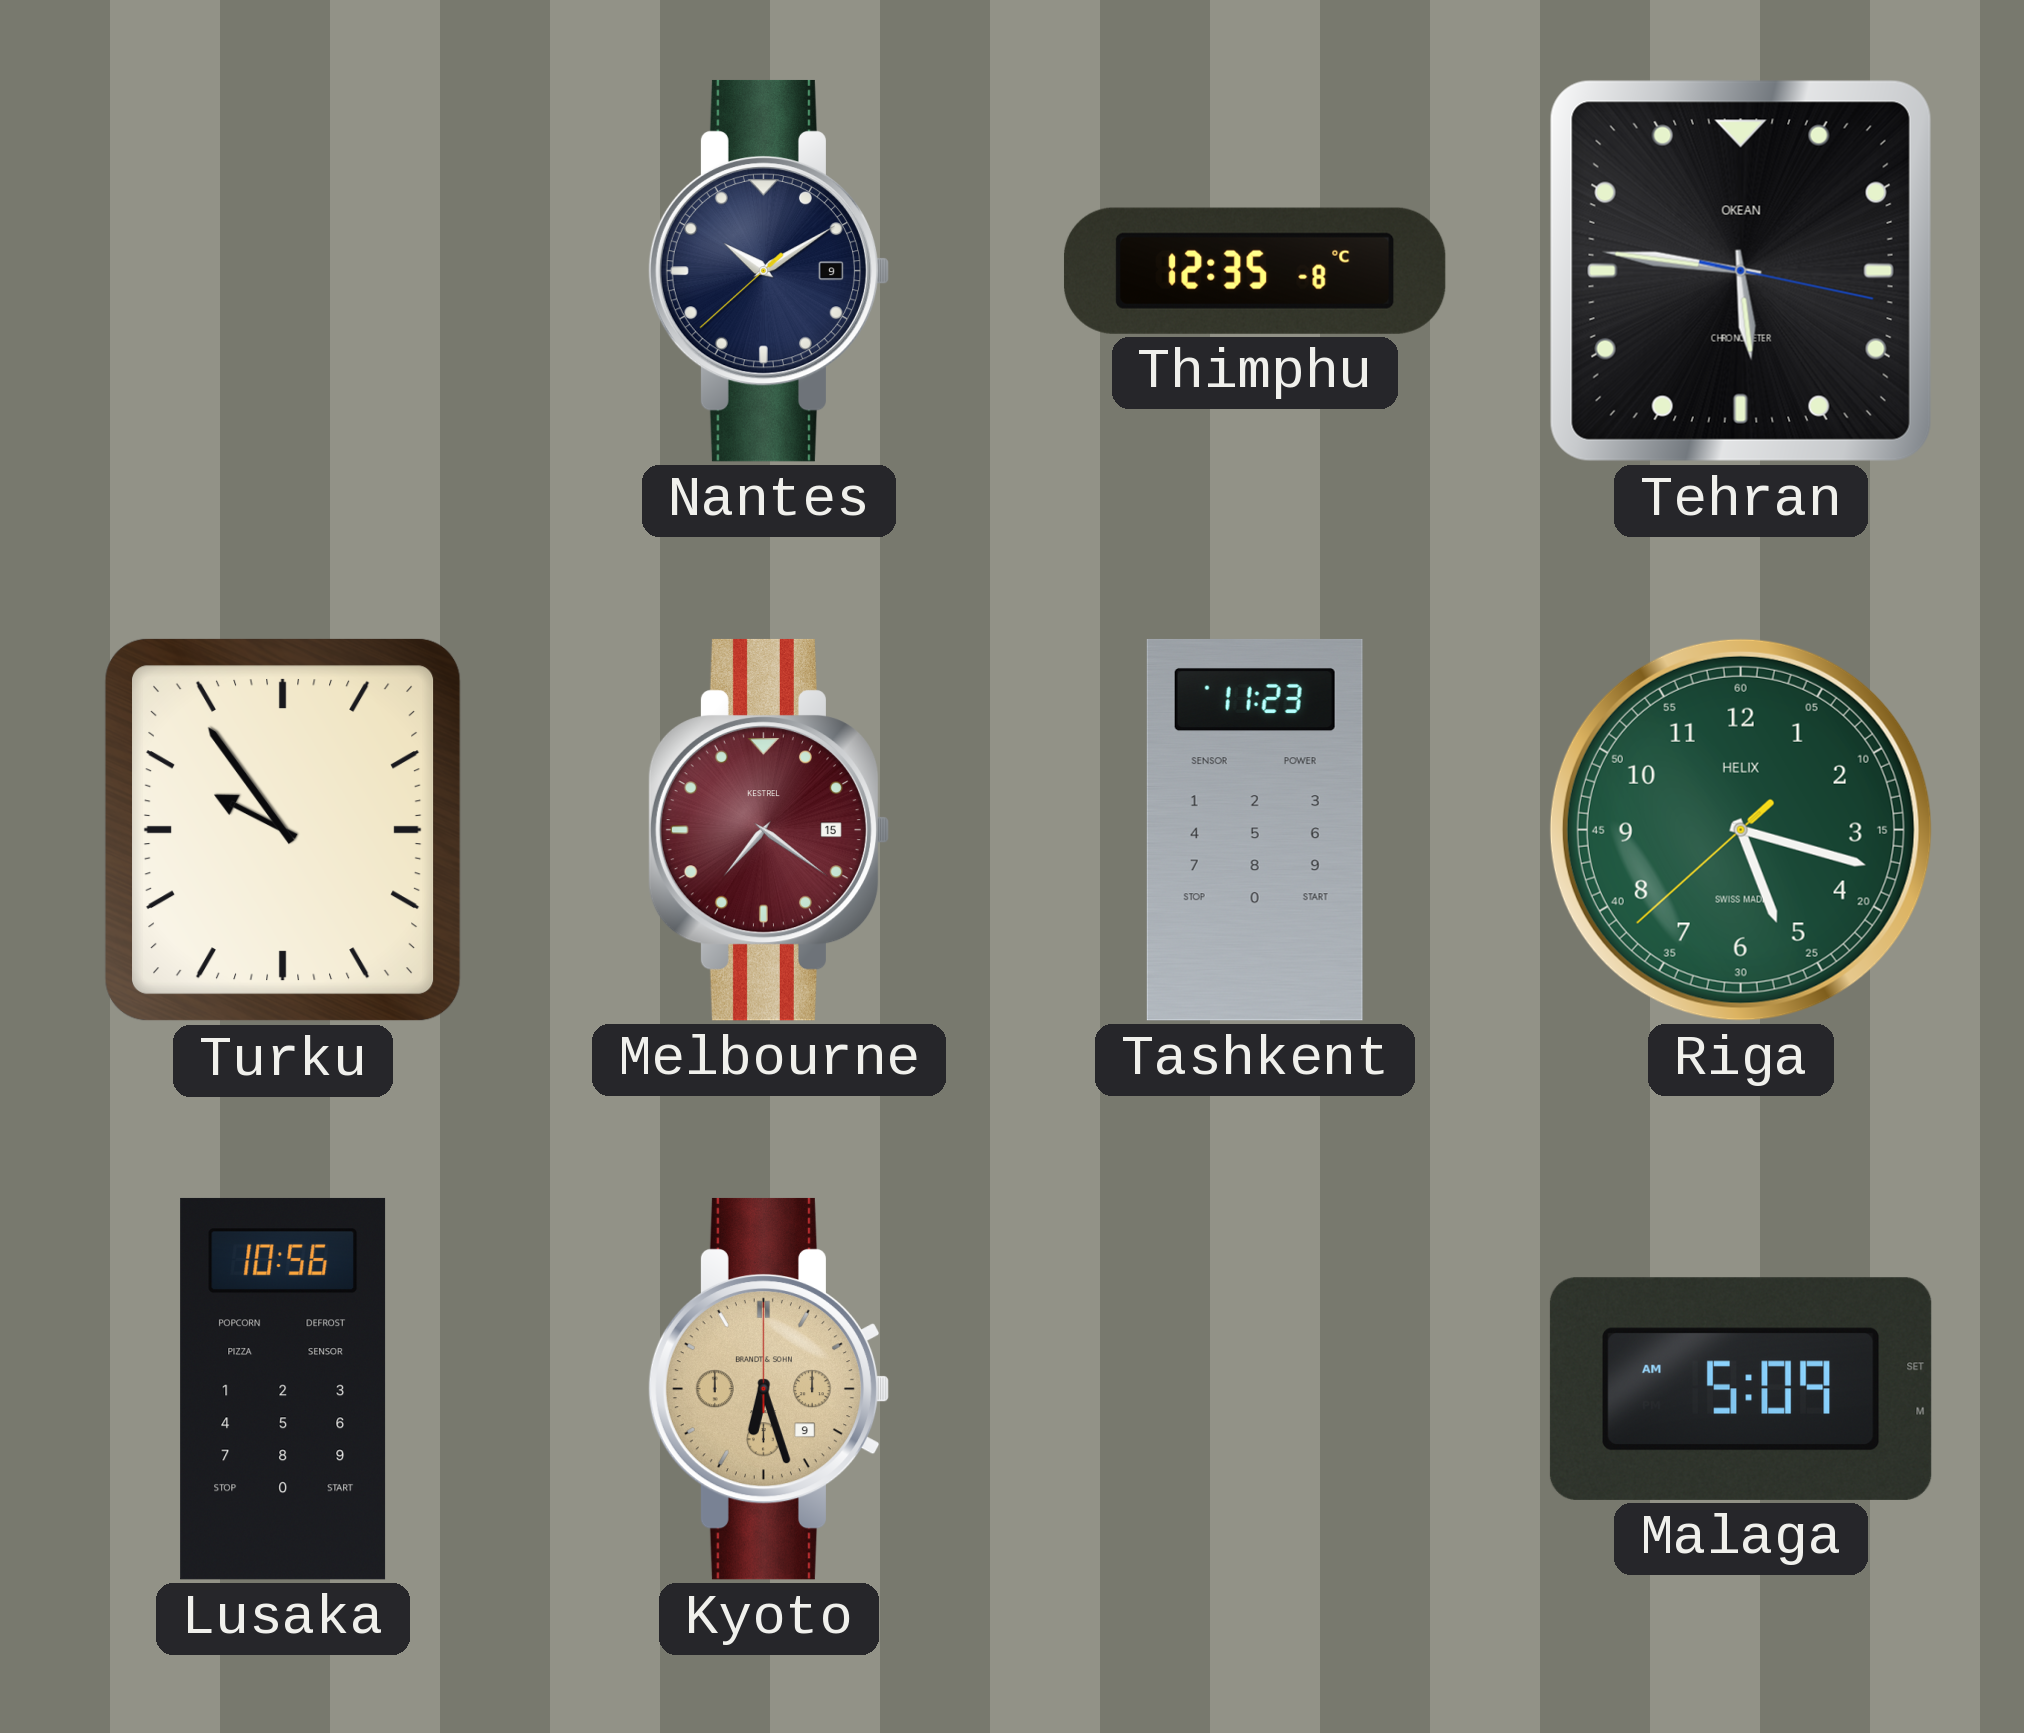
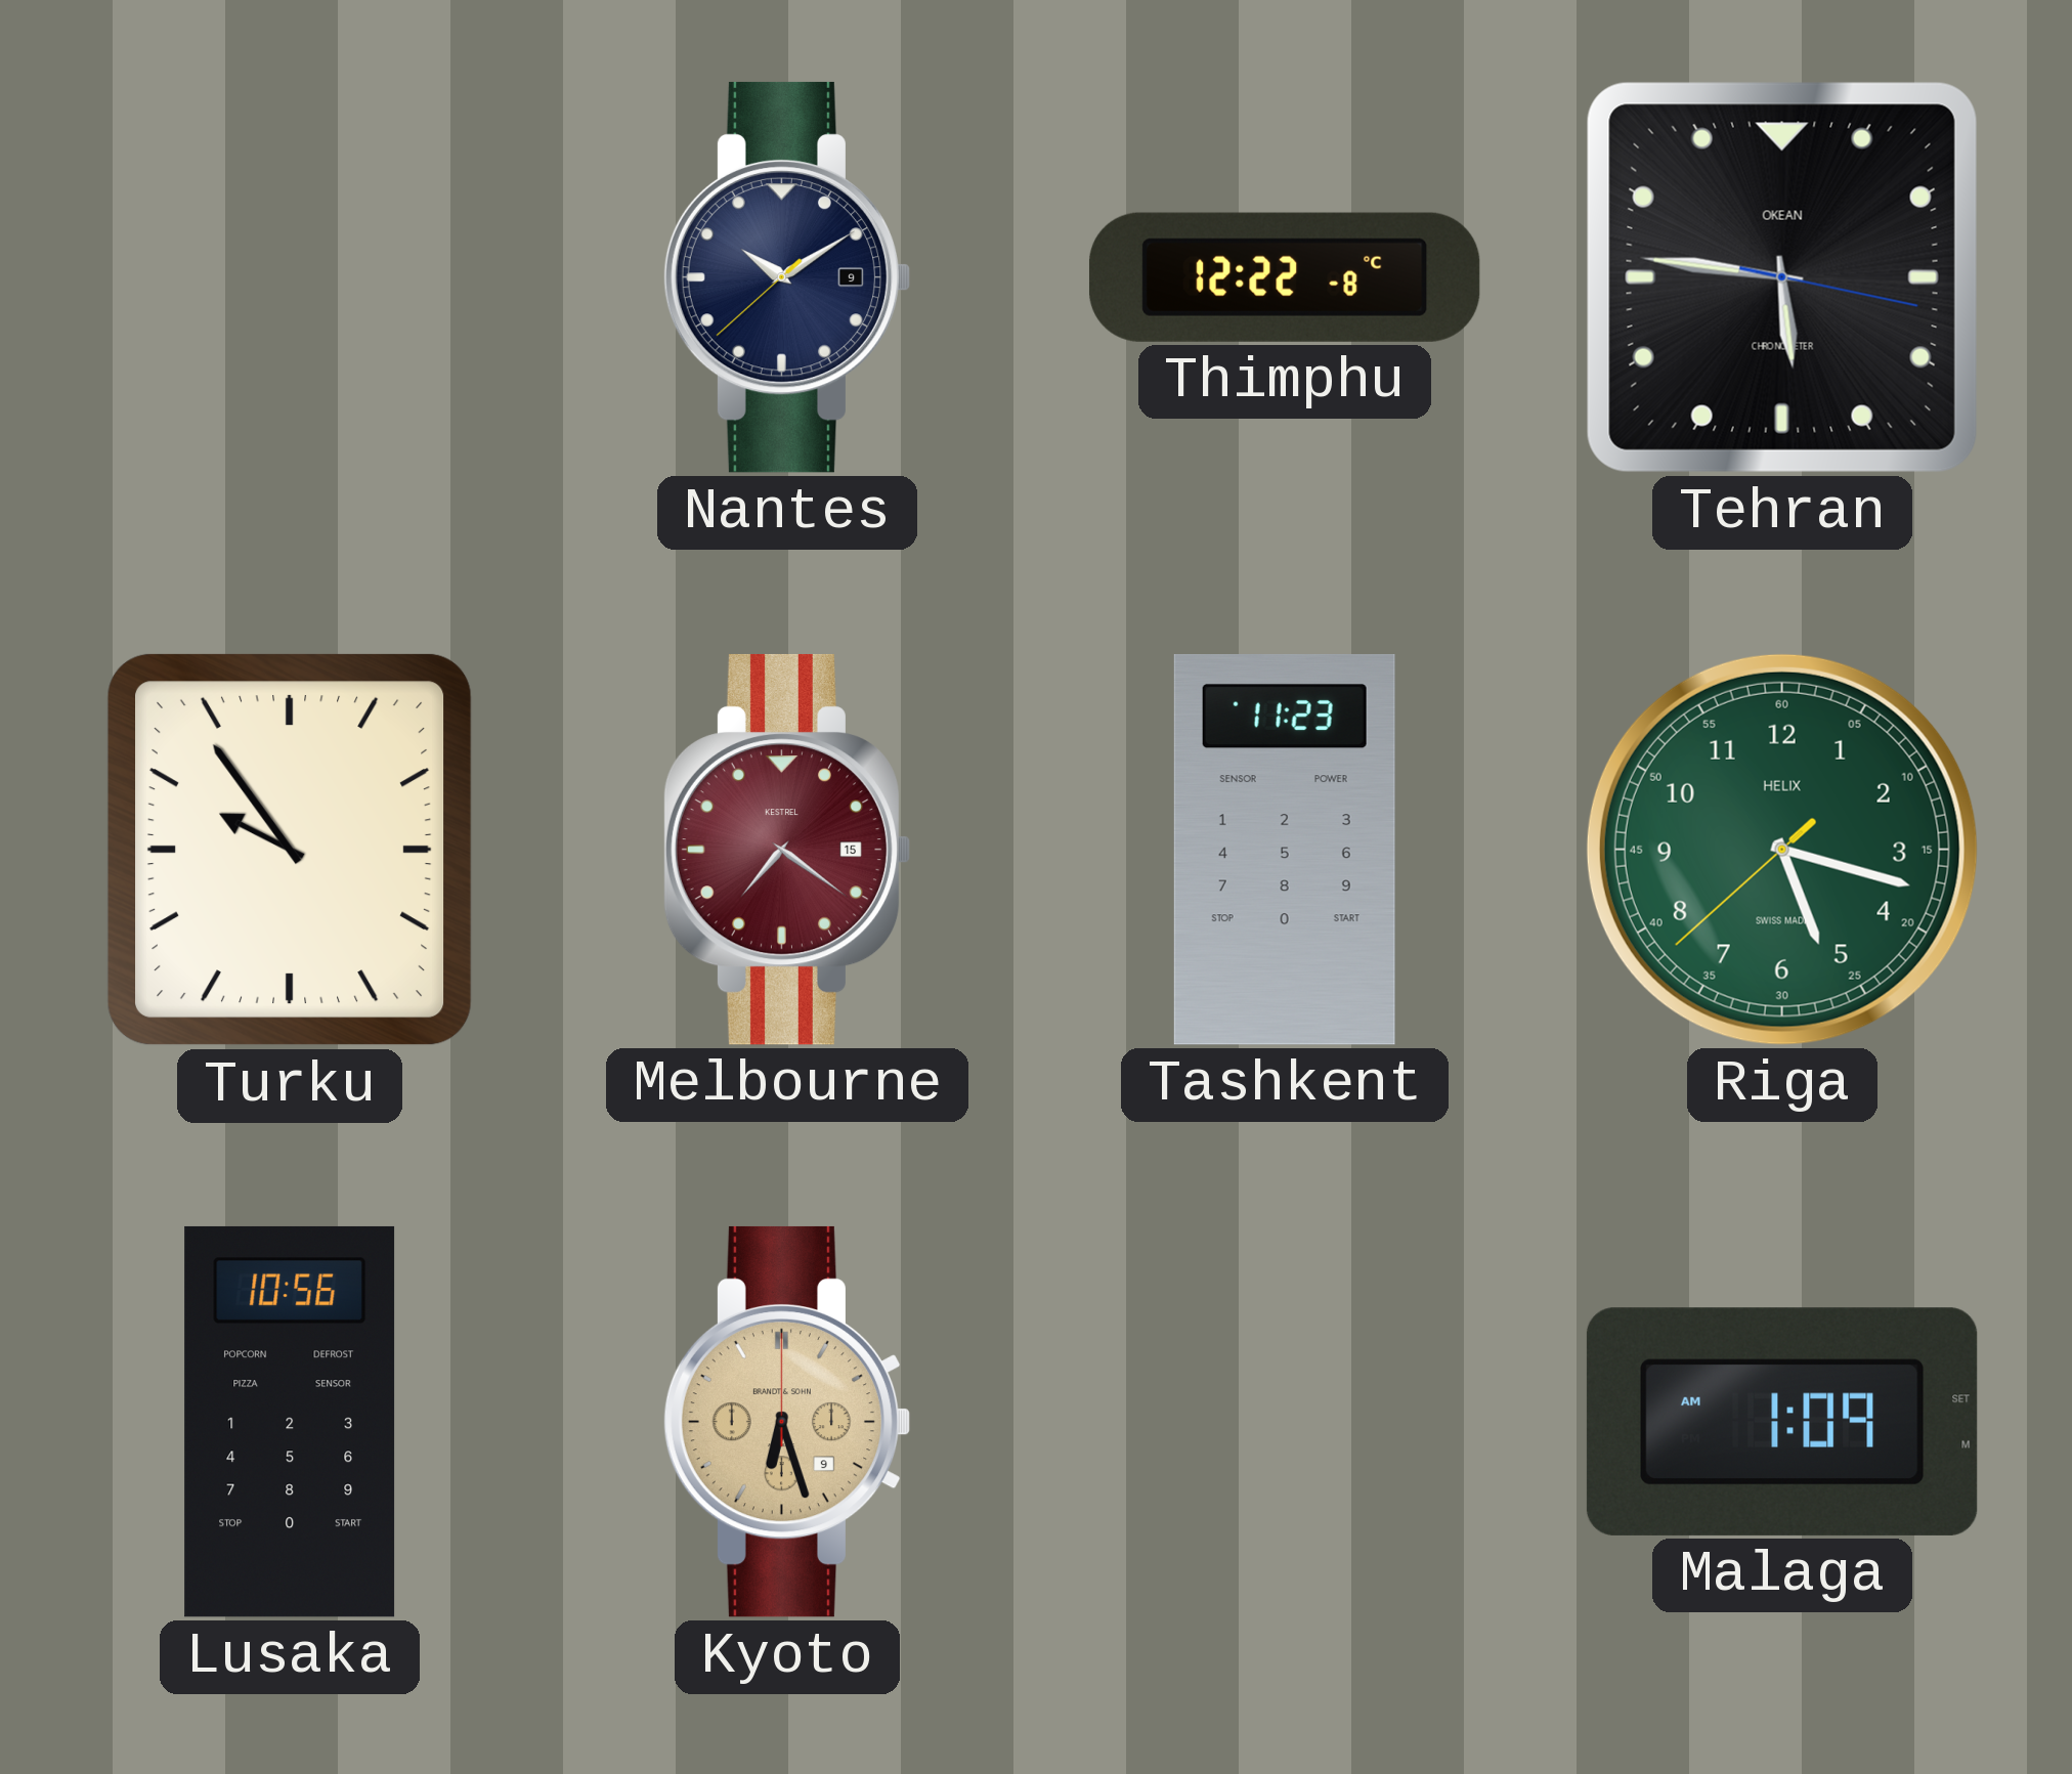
Thimphu: 12:35 -> 12:22
Malaga: 5:09 -> 1:09
